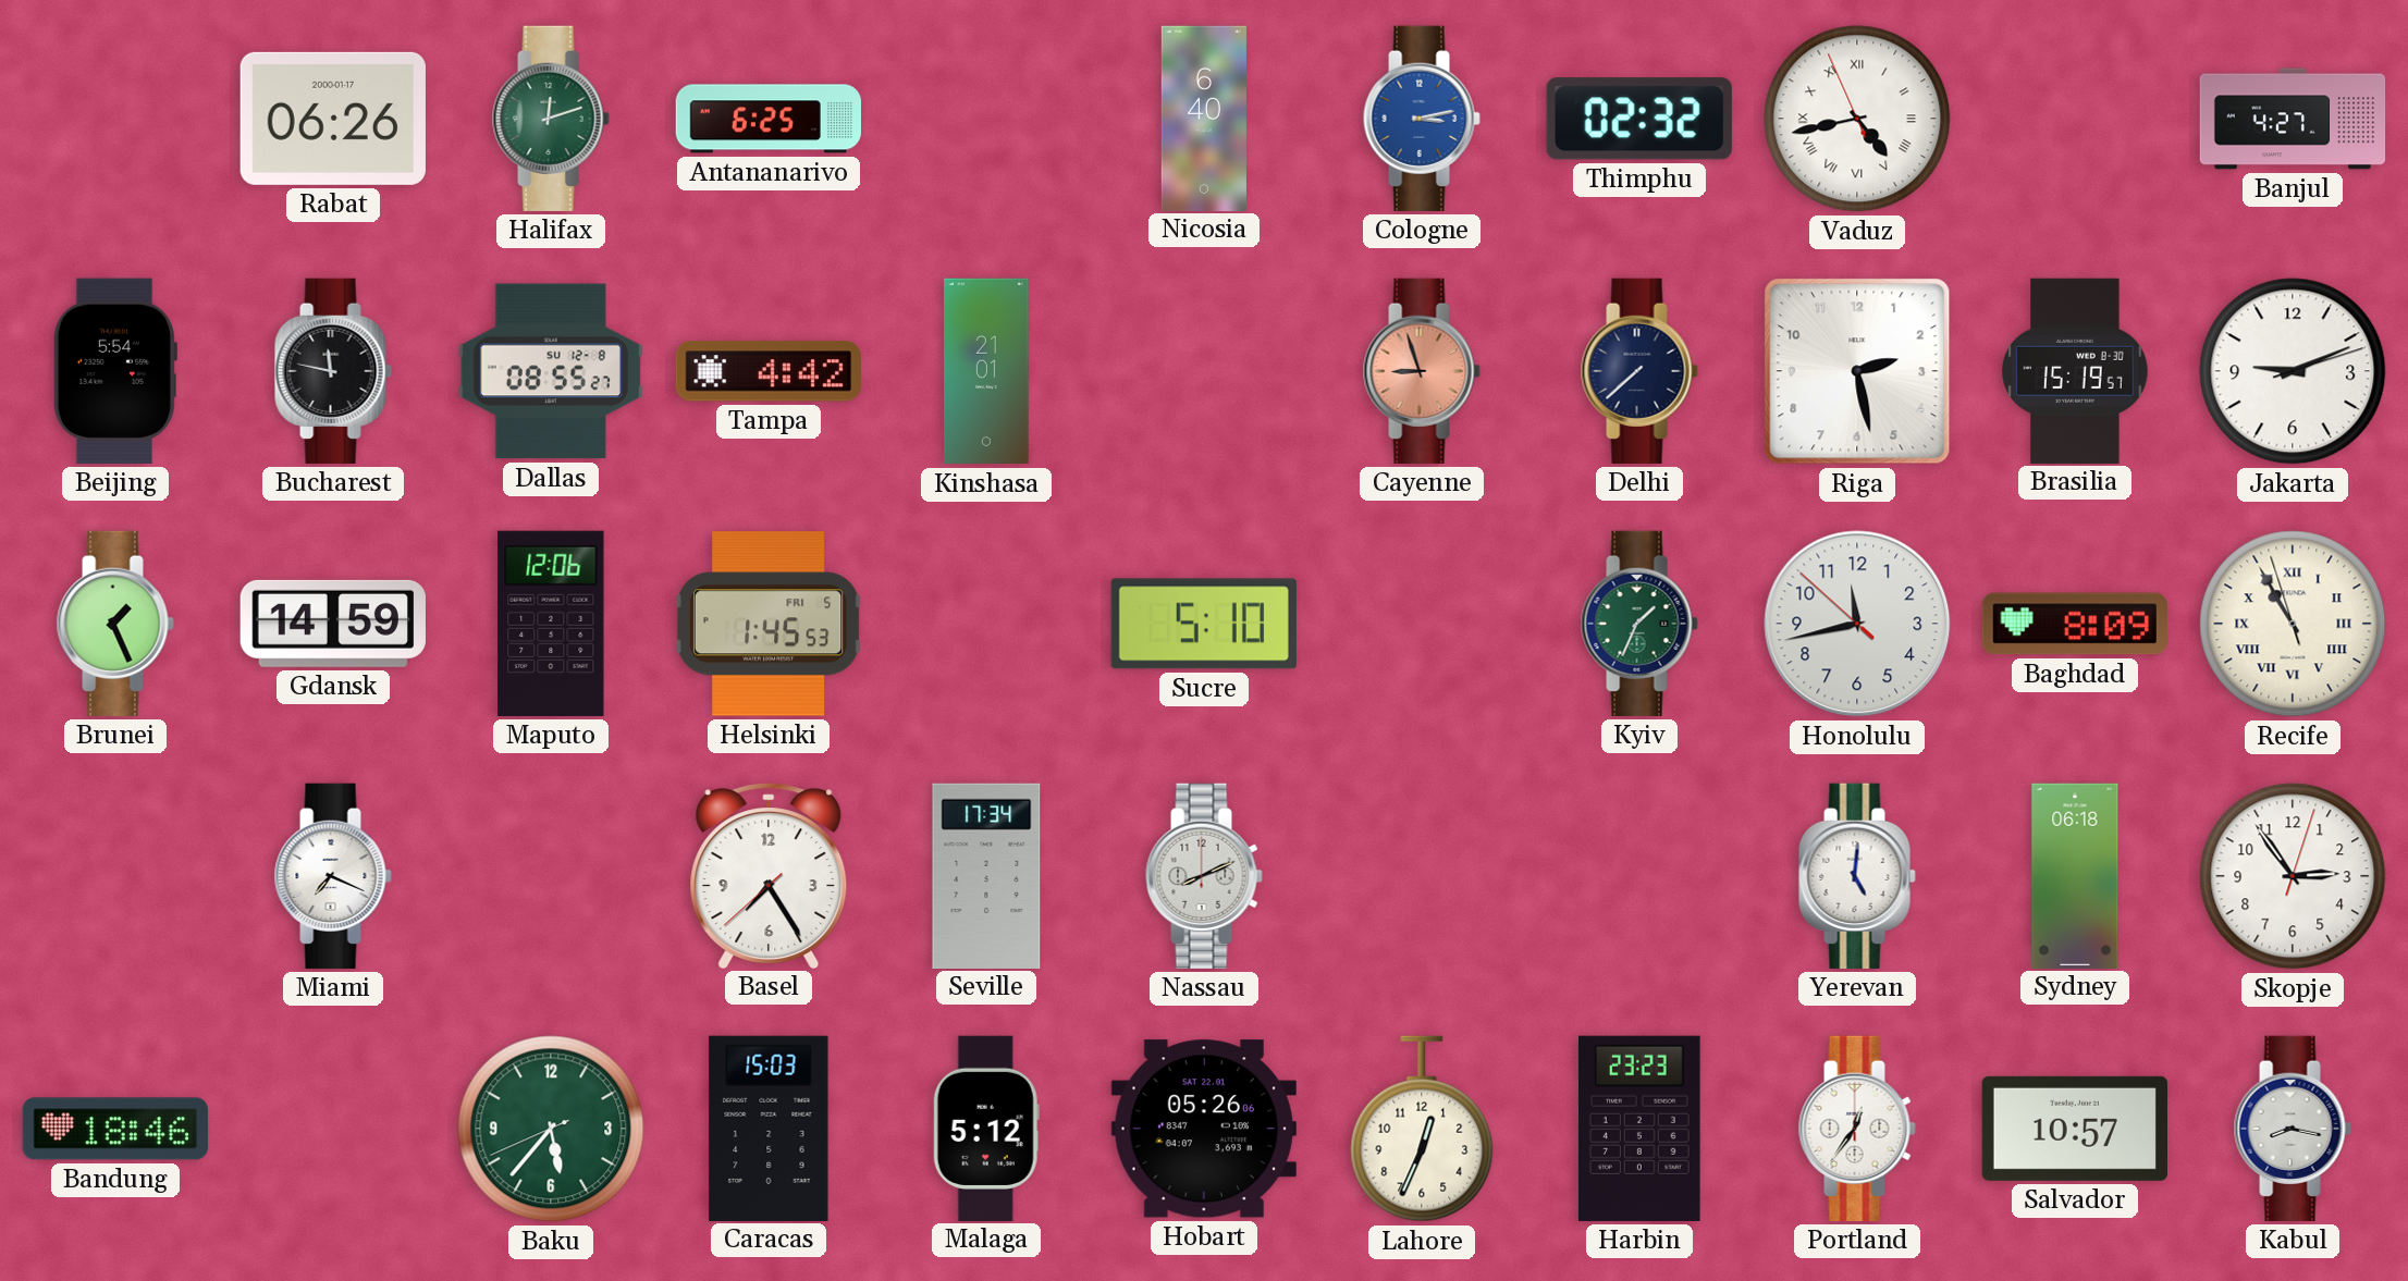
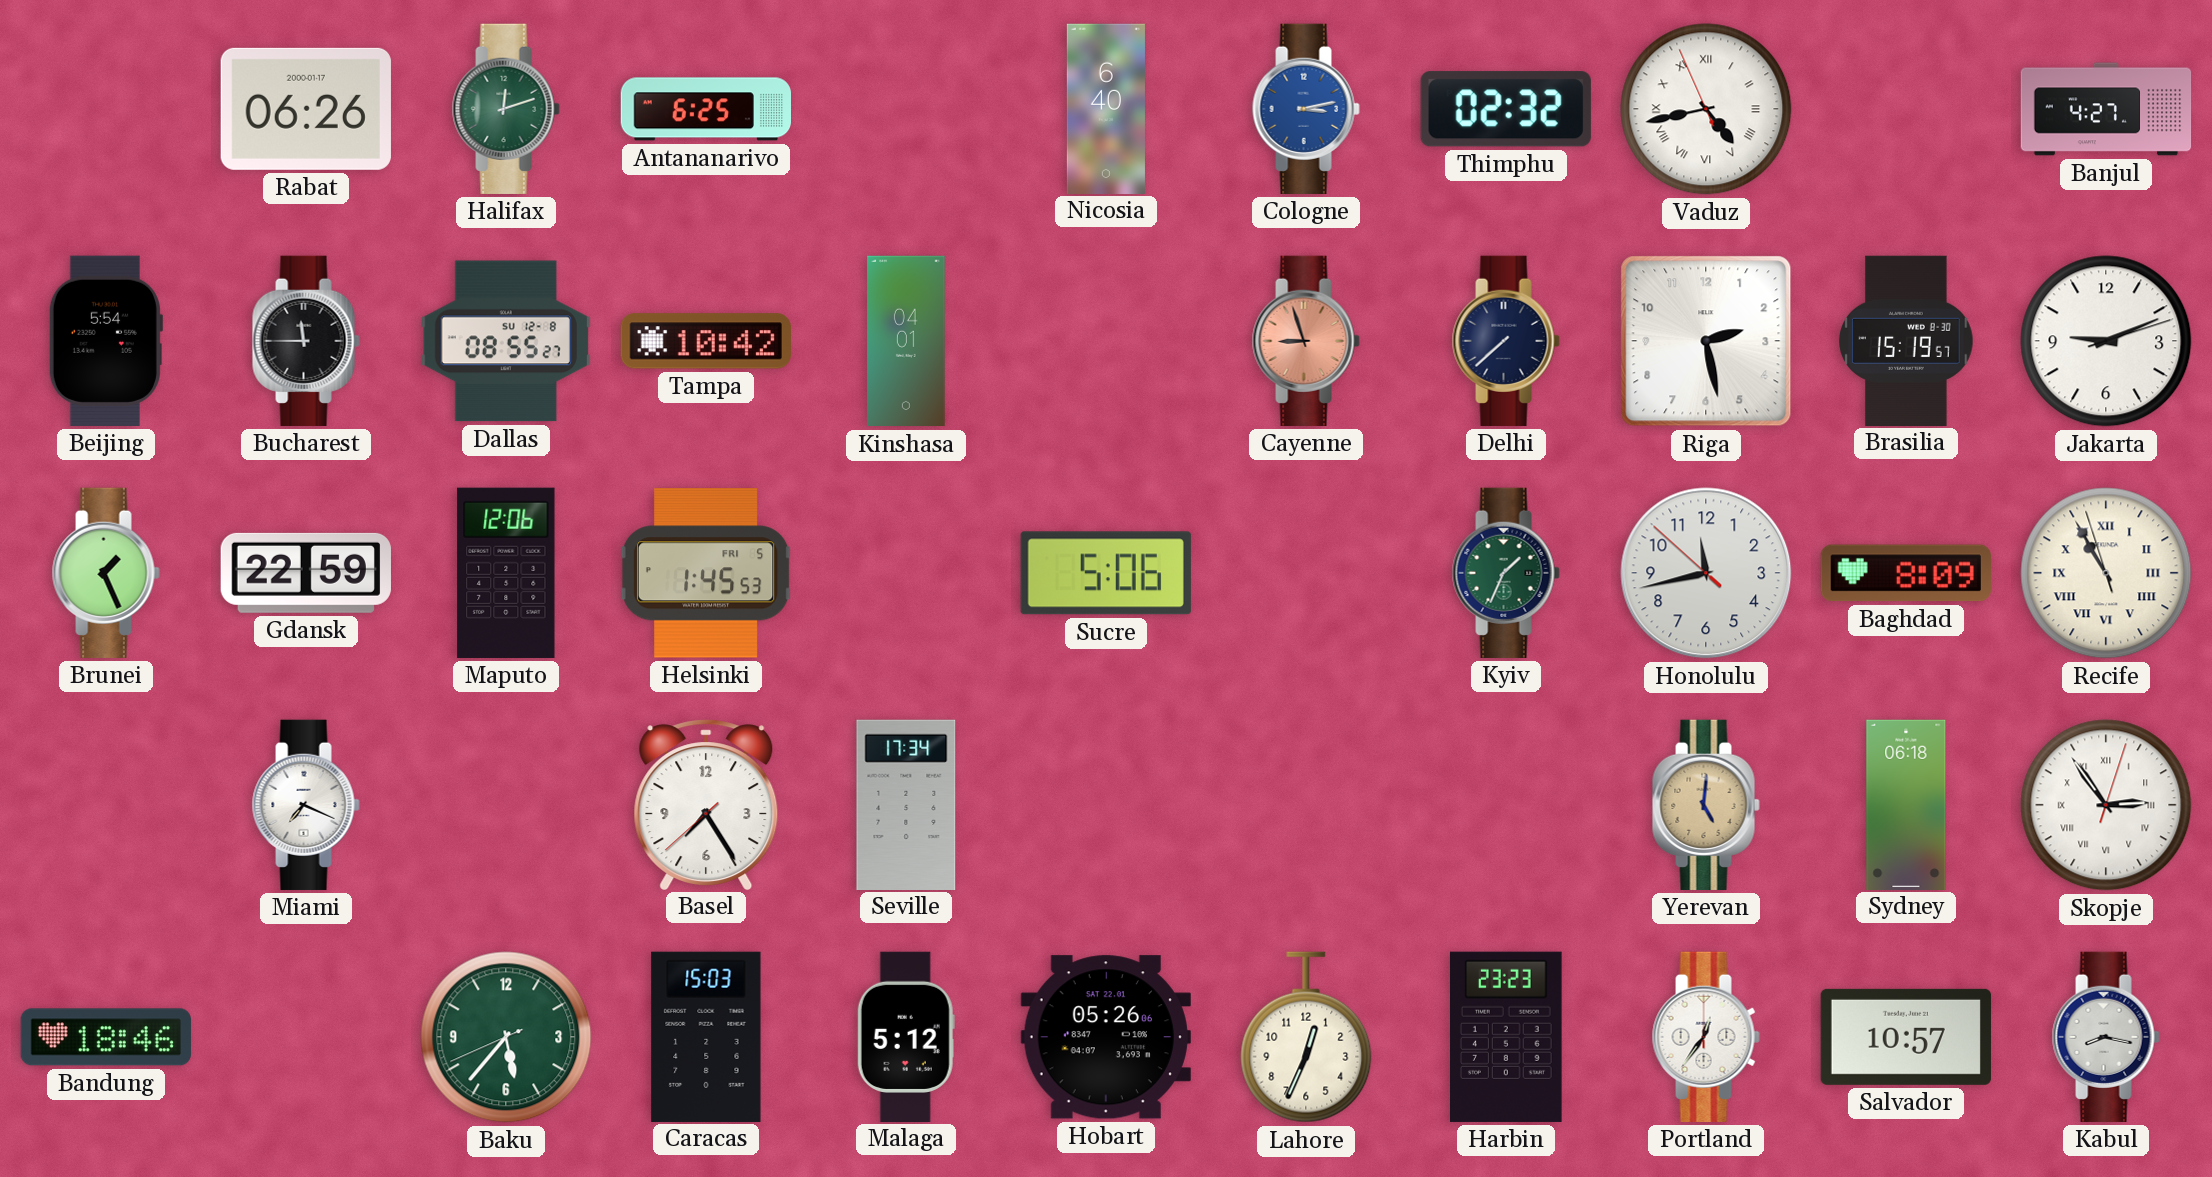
Bucharest: 11:47 -> 11:45
Tampa: 4:42 -> 10:42
Kinshasa: 21:01 -> 04:01
Gdansk: 14:59 -> 22:59
Sucre: 5:10 -> 5:06
Nassau: 8:11 -> none
Yerevan dial: white -> champagne
Skopje numerals: Arabic -> Roman
